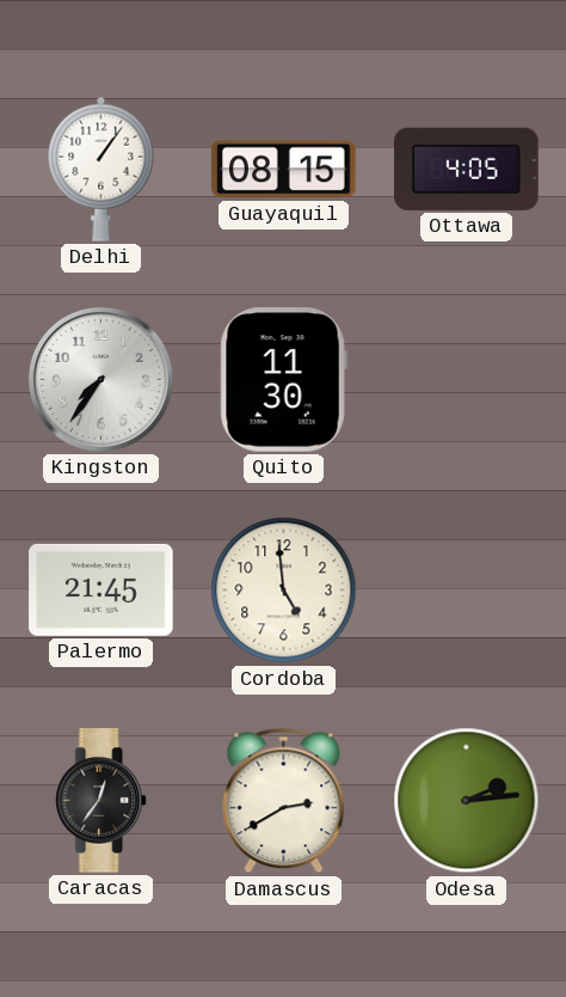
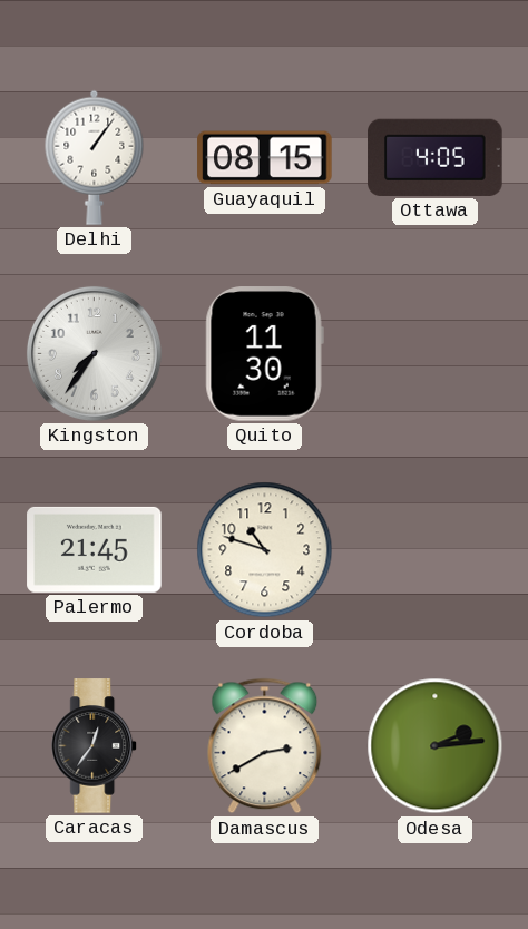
Cordoba: 4:59 -> 10:48
